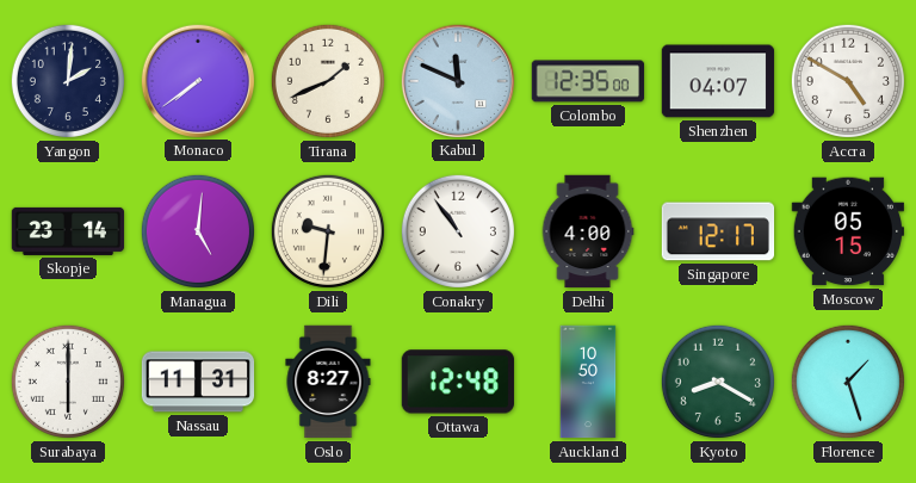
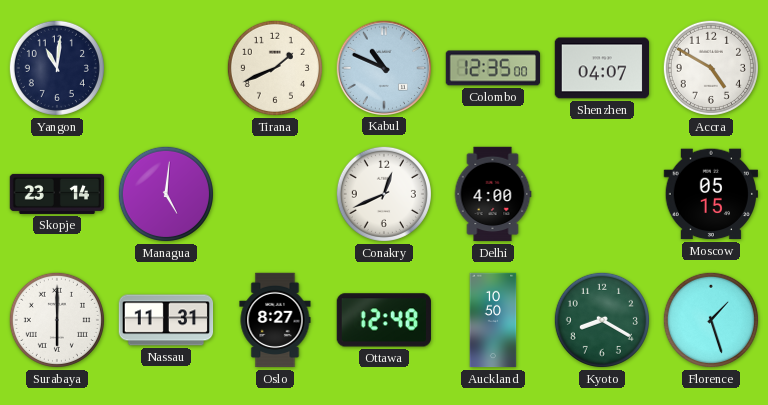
Yangon: 2:01 -> 11:01
Monaco: 7:39 -> none
Kabul: 11:49 -> 10:49
Dili: 9:31 -> none
Conakry: 10:54 -> 12:41
Singapore: 12:17 -> none
